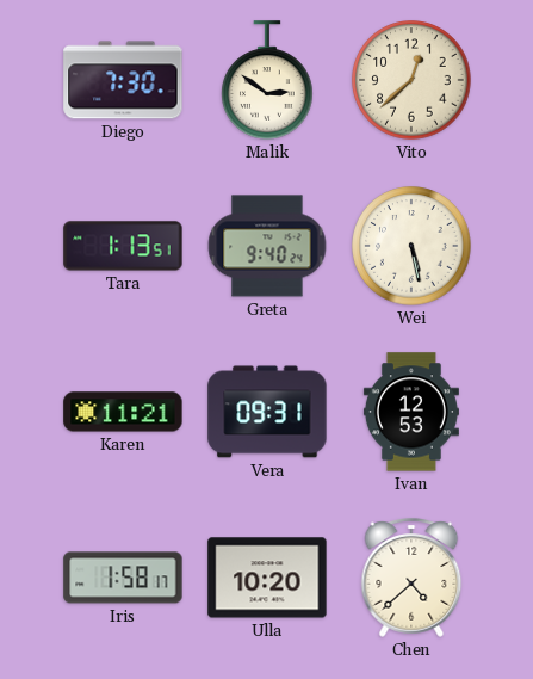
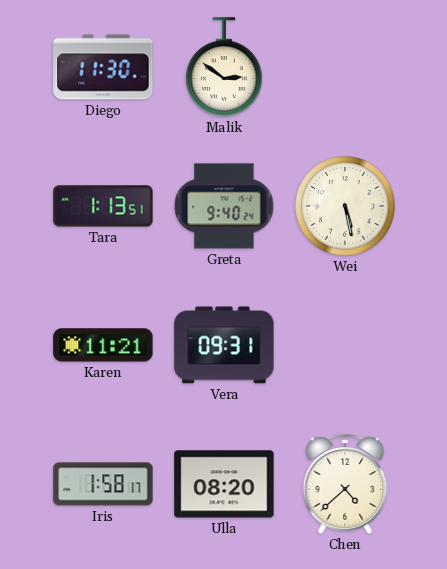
Diego: 7:30 -> 11:30
Vito: 12:38 -> none
Ivan: 12:53 -> none
Ulla: 10:20 -> 08:20
